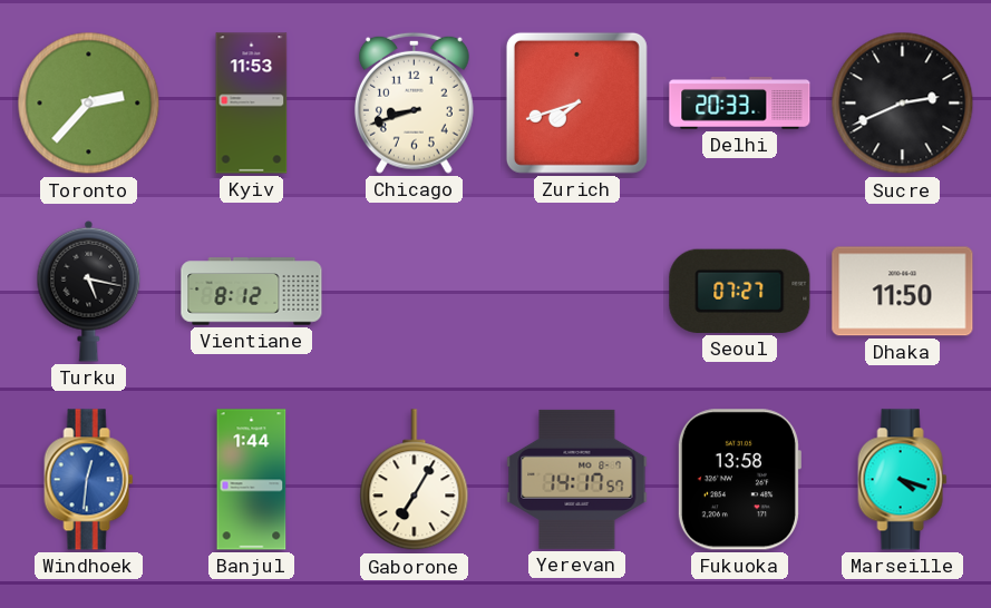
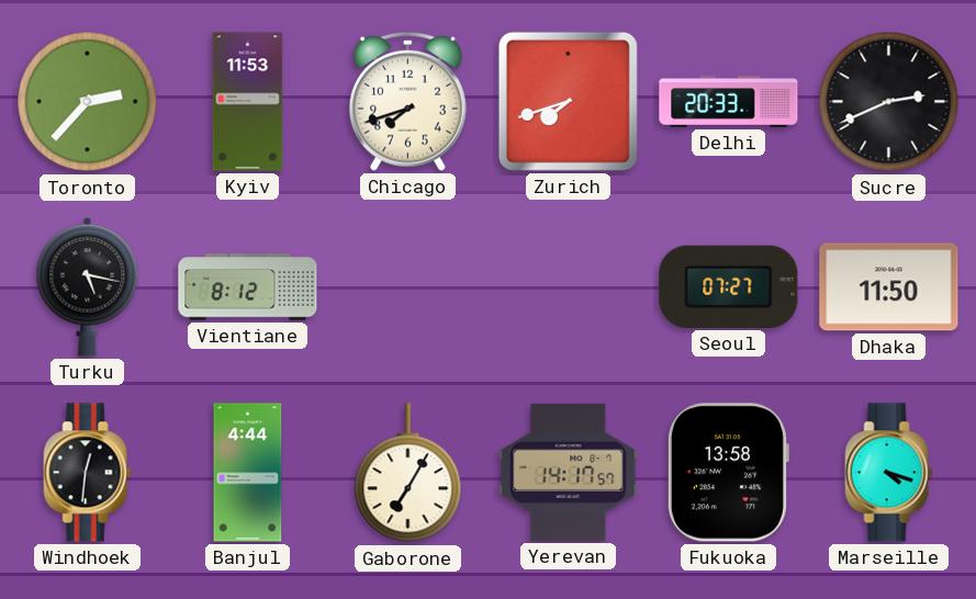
Chicago: 8:42 -> 7:42
Windhoek dial: blue -> black
Banjul: 1:44 -> 4:44
